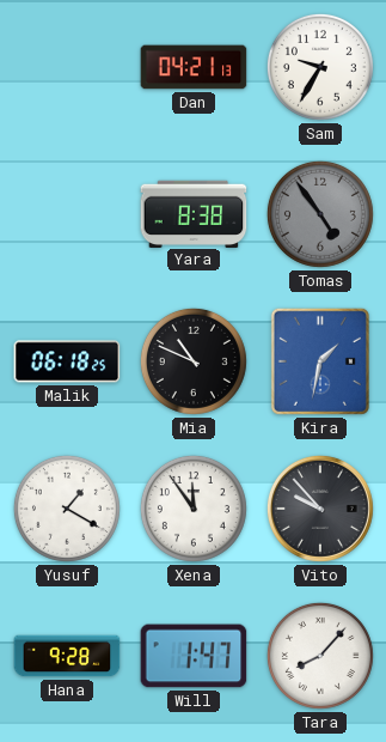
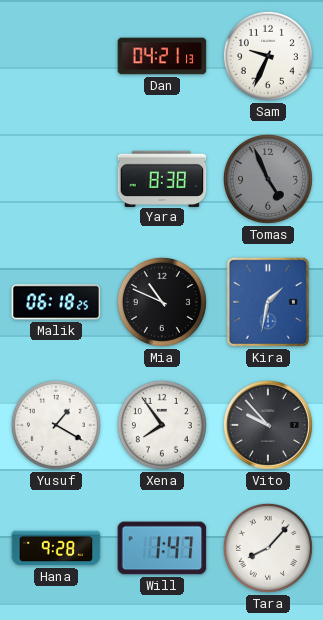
Sam: 9:35 -> 9:34
Tomas: 4:54 -> 4:56
Xena: 11:54 -> 7:54
